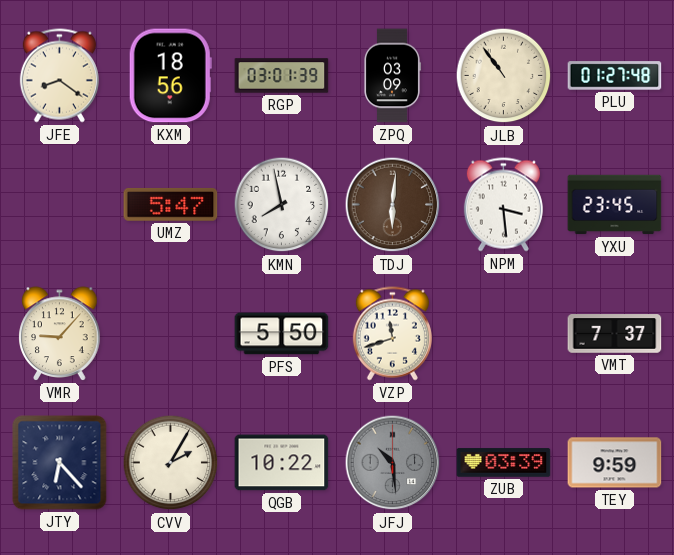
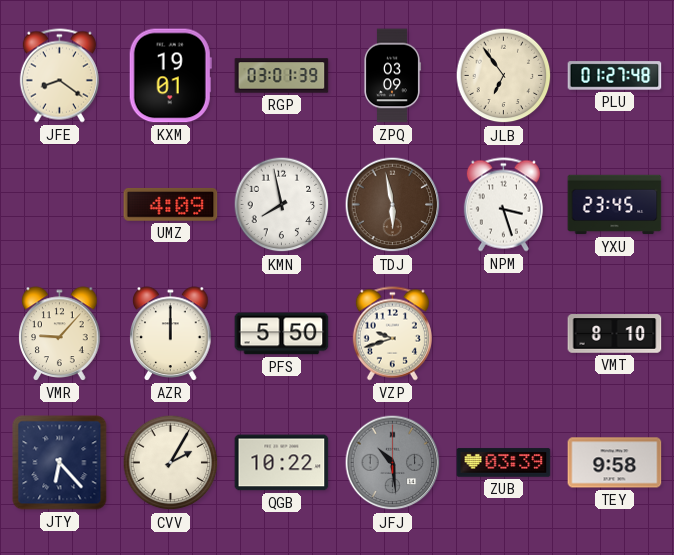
KXM: 18:56 -> 19:01
JLB: 10:54 -> 6:54
UMZ: 5:47 -> 4:09
TDJ: 6:01 -> 5:58
NPM: 3:29 -> 3:27
AZR: none -> 12:00
VZP: 11:42 -> 9:42
VMT: 7:37 -> 8:10
TEY: 9:59 -> 9:58
